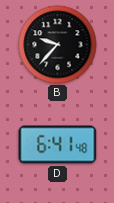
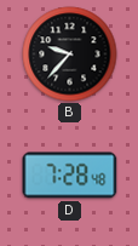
D: 6:41 -> 7:28
